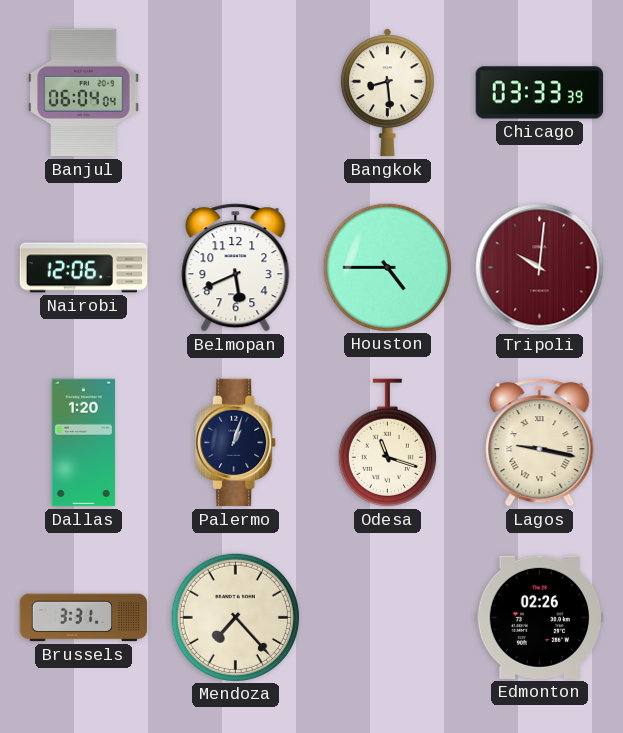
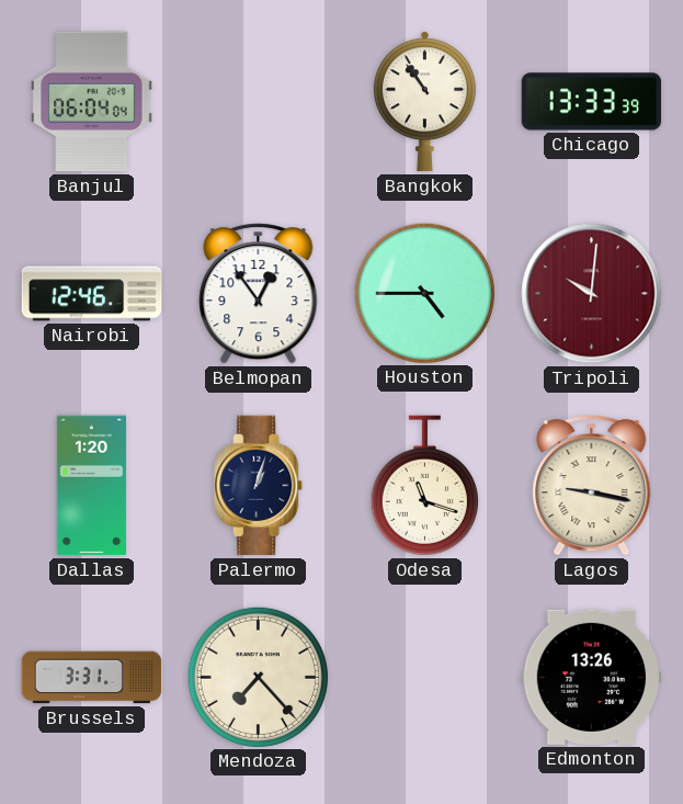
Bangkok: 8:29 -> 10:54
Chicago: 03:33 -> 13:33
Nairobi: 12:06 -> 12:46
Belmopan: 5:41 -> 12:54
Edmonton: 02:26 -> 13:26
